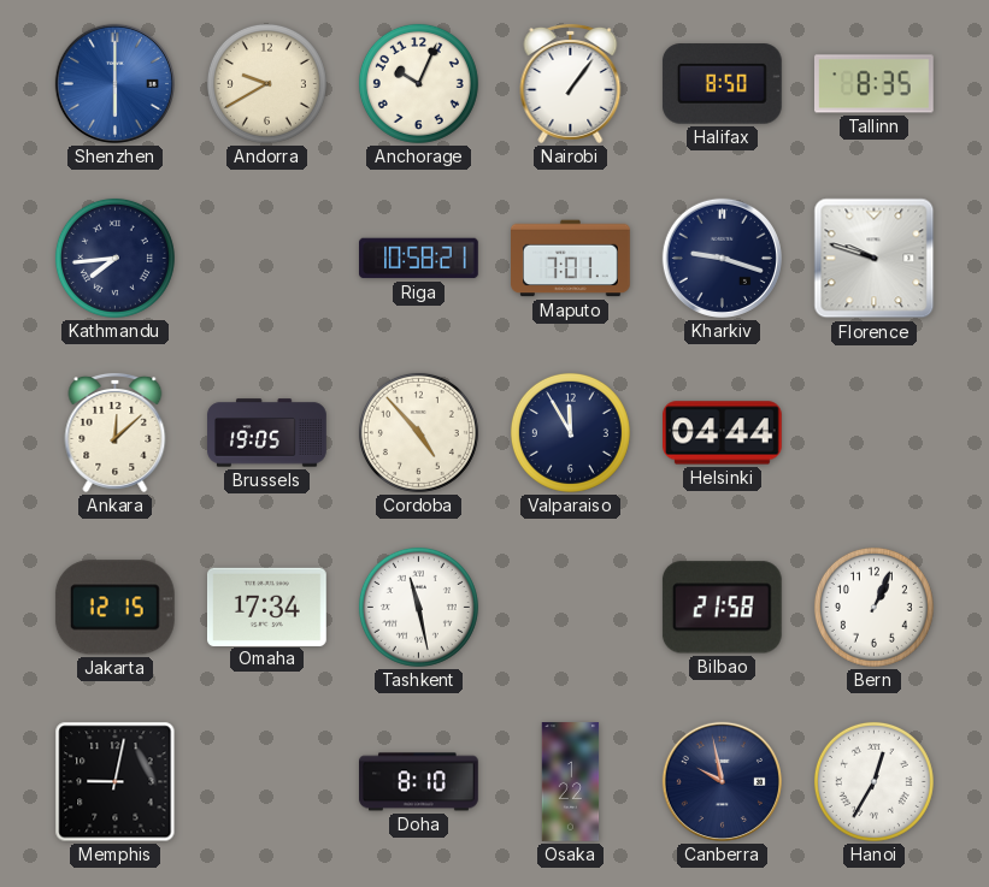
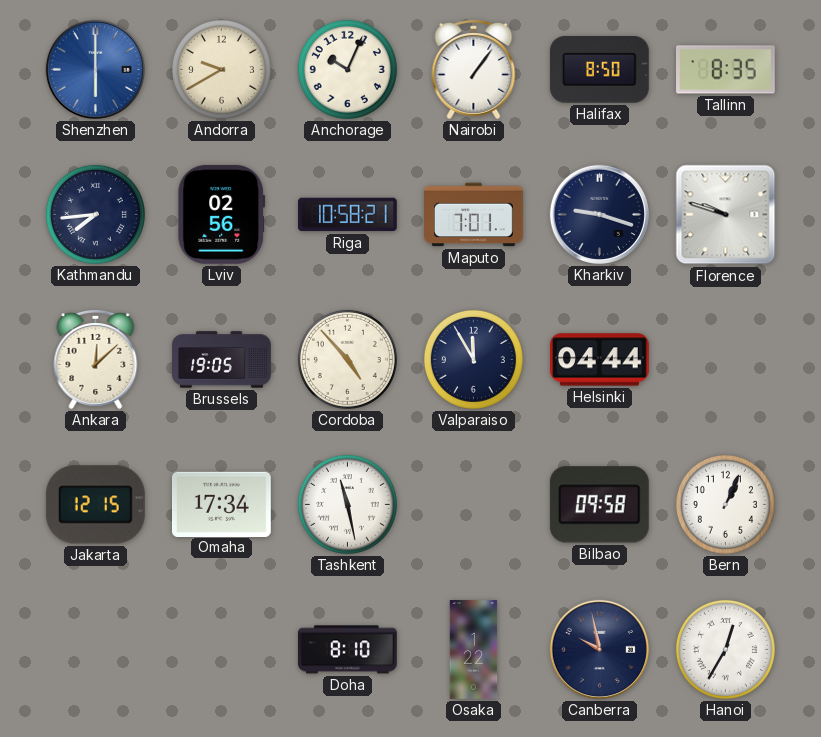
Lviv: none -> 02:56
Bilbao: 21:58 -> 09:58
Memphis: 9:02 -> none
